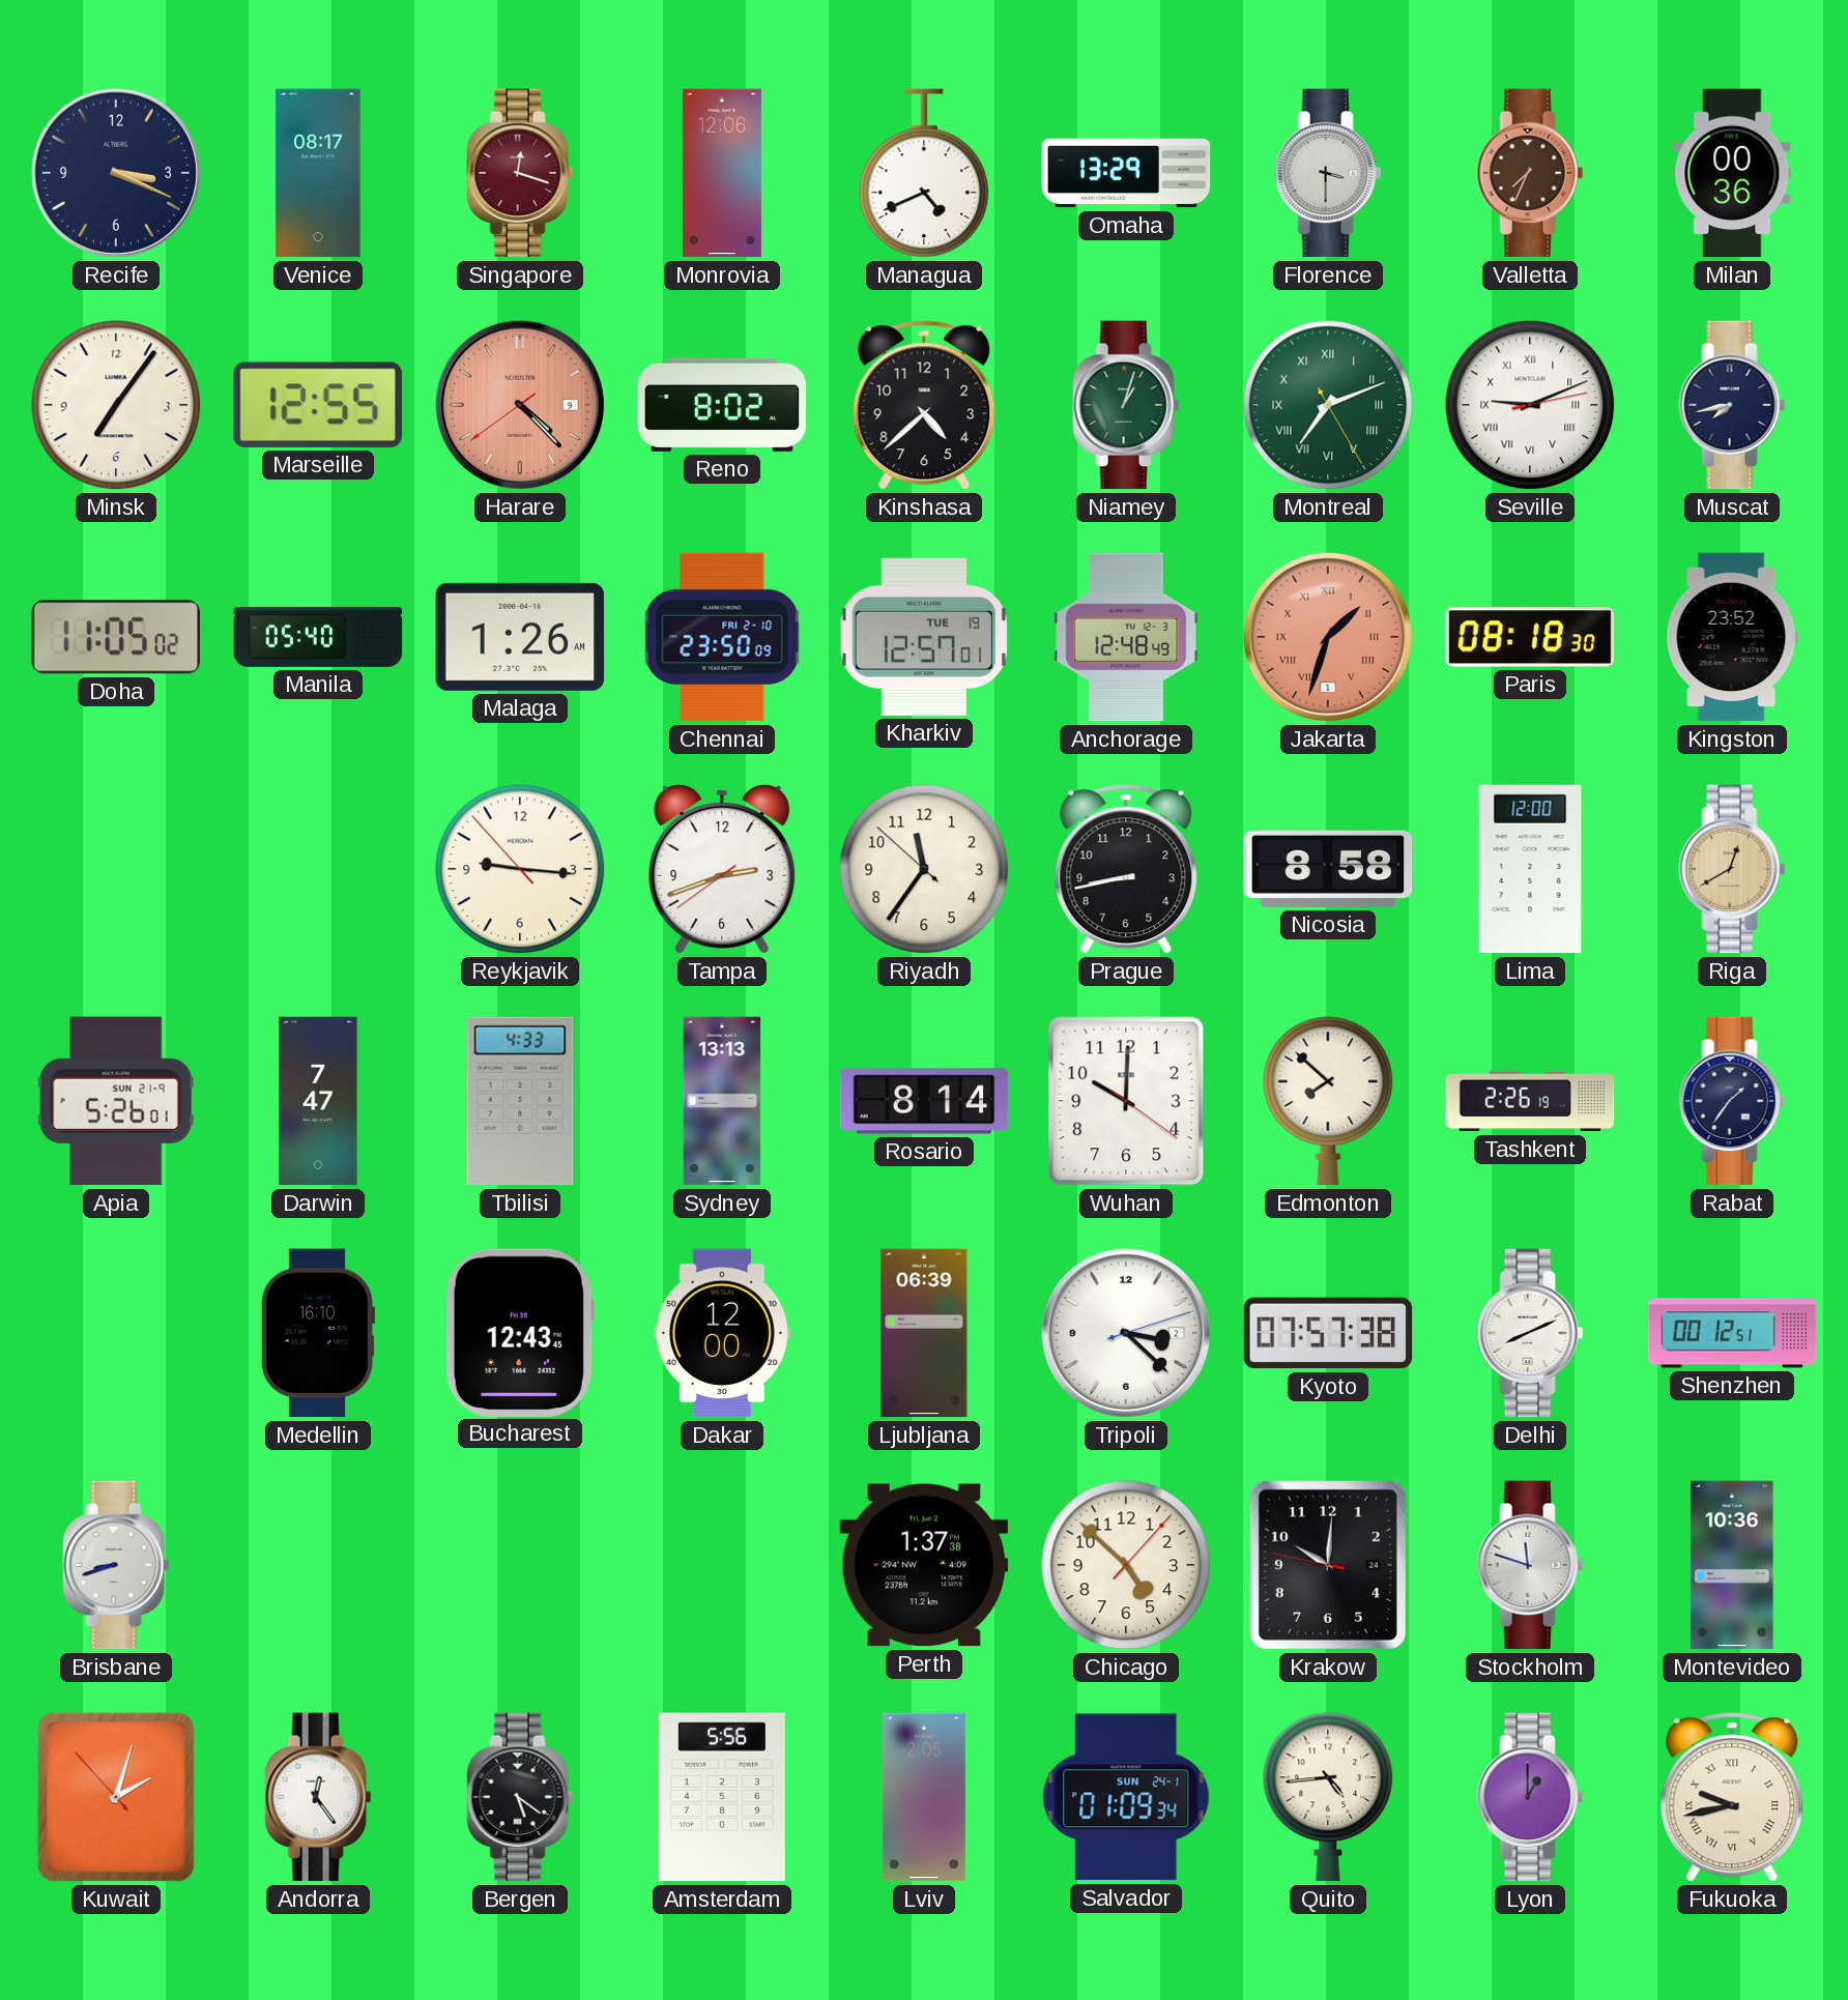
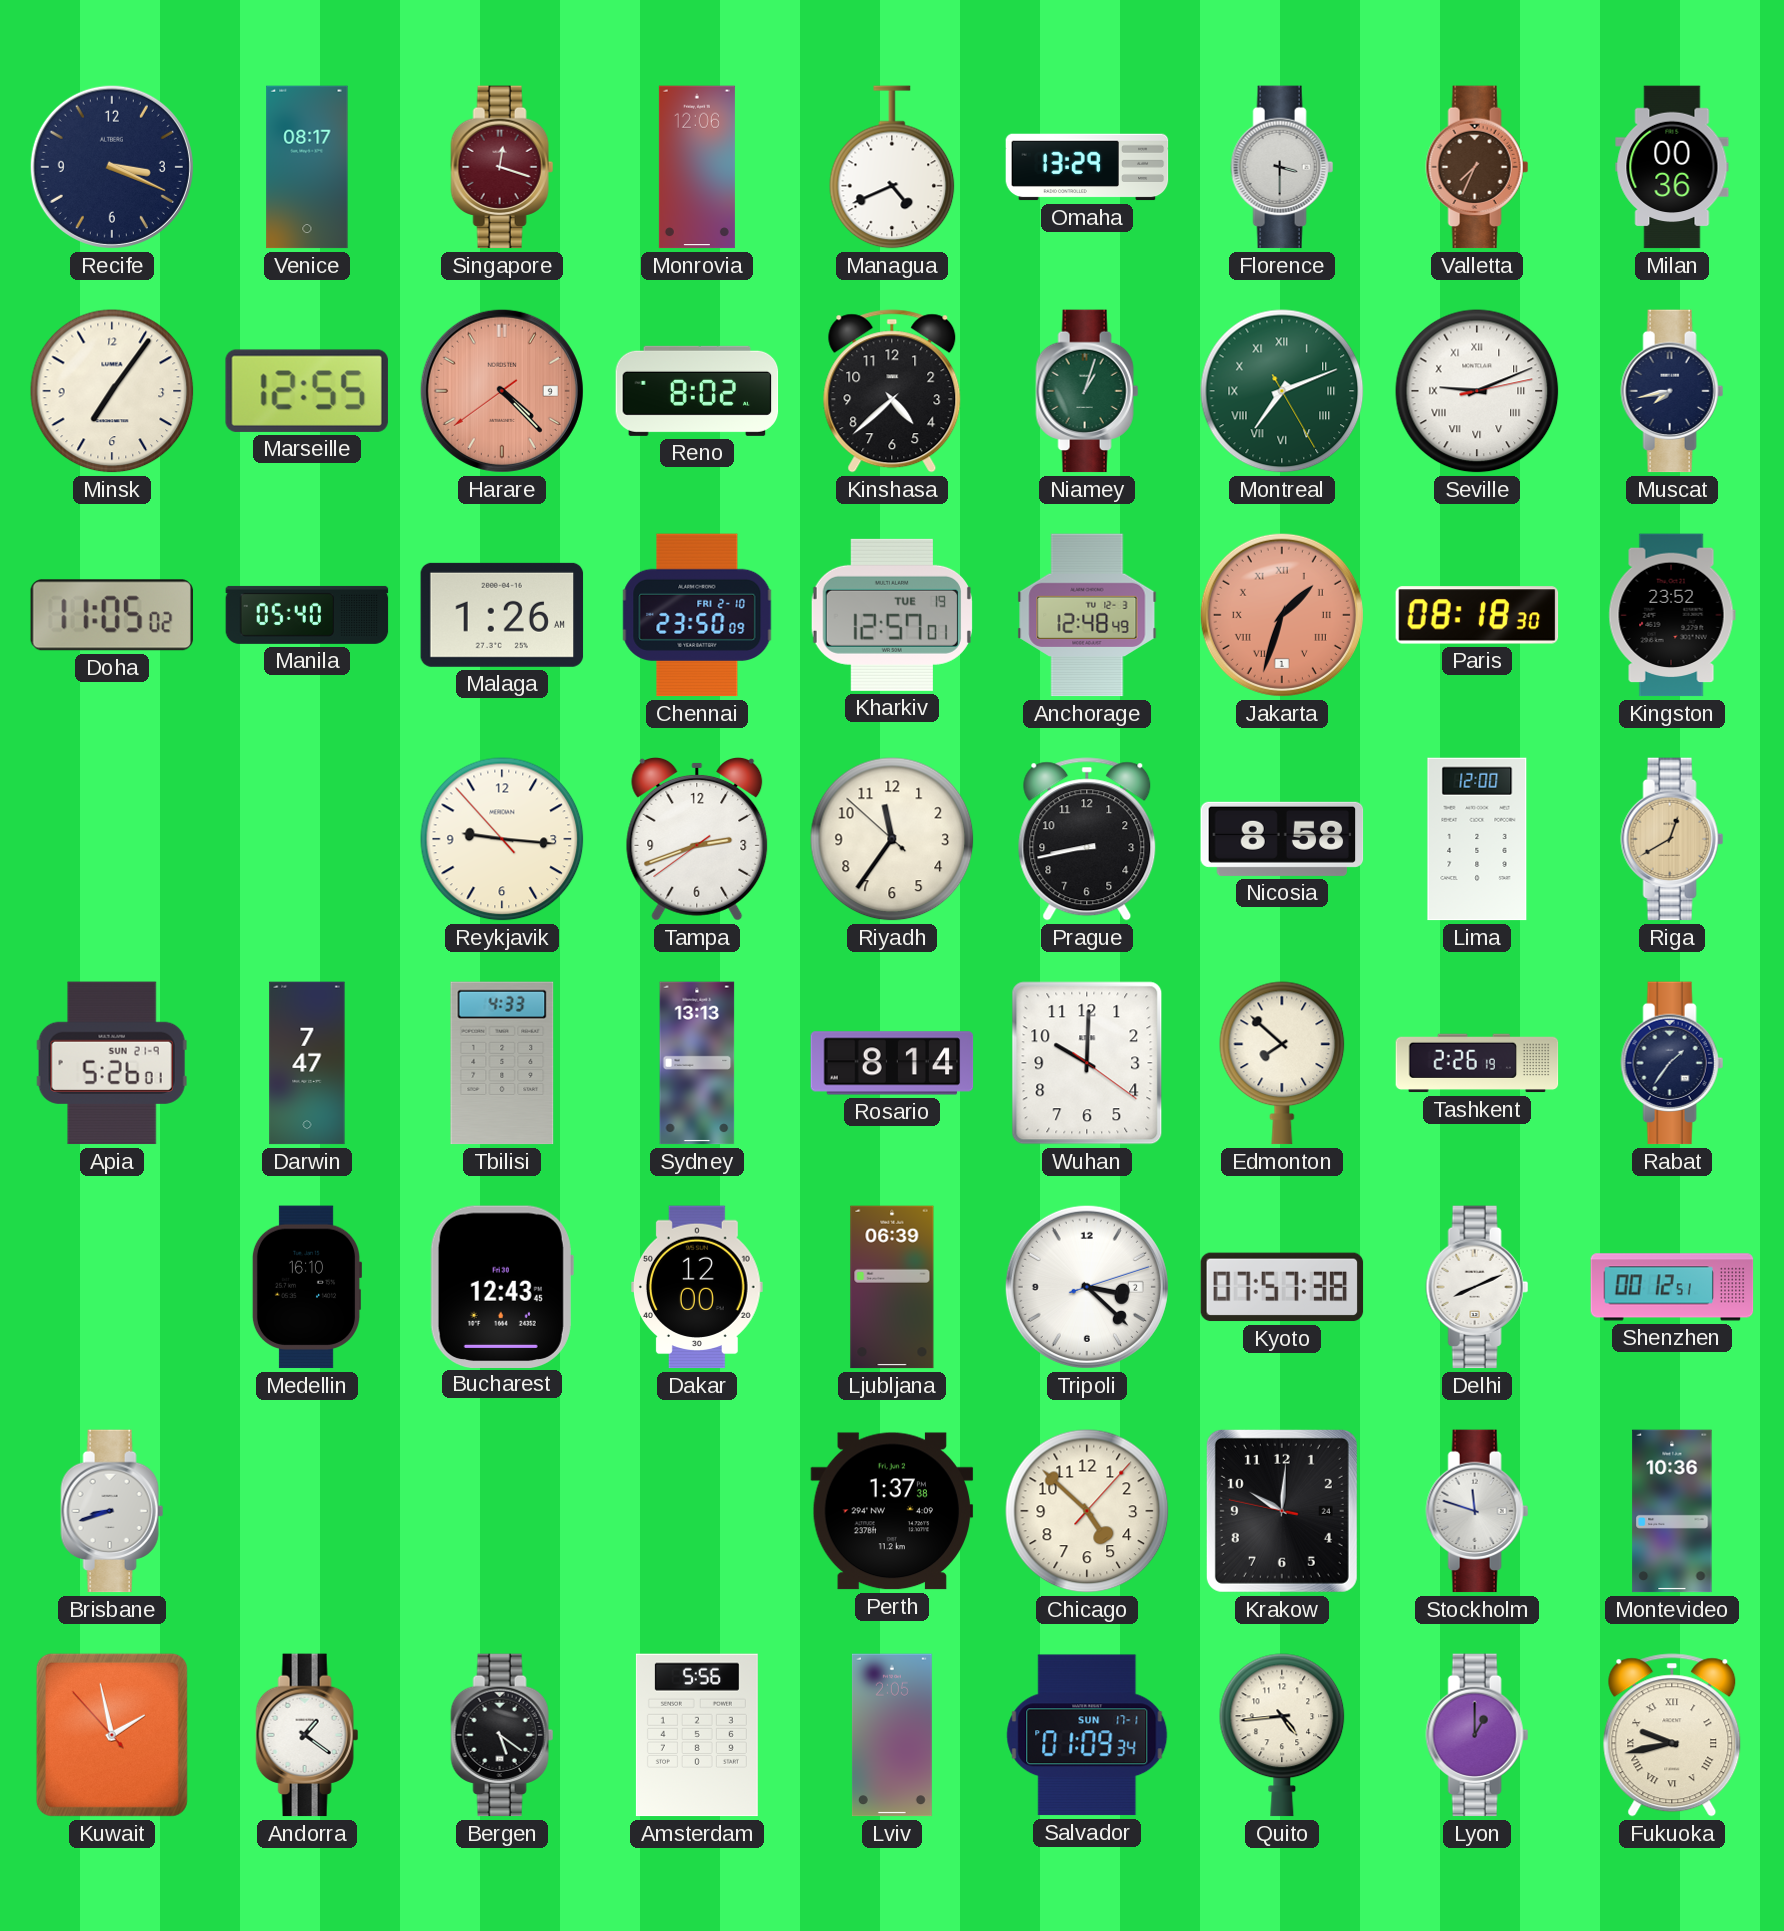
Kuwait: 2:02 -> 1:57
Andorra: 12:24 -> 1:21
Salvador date: SUN 24-1 -> SUN 17-1
